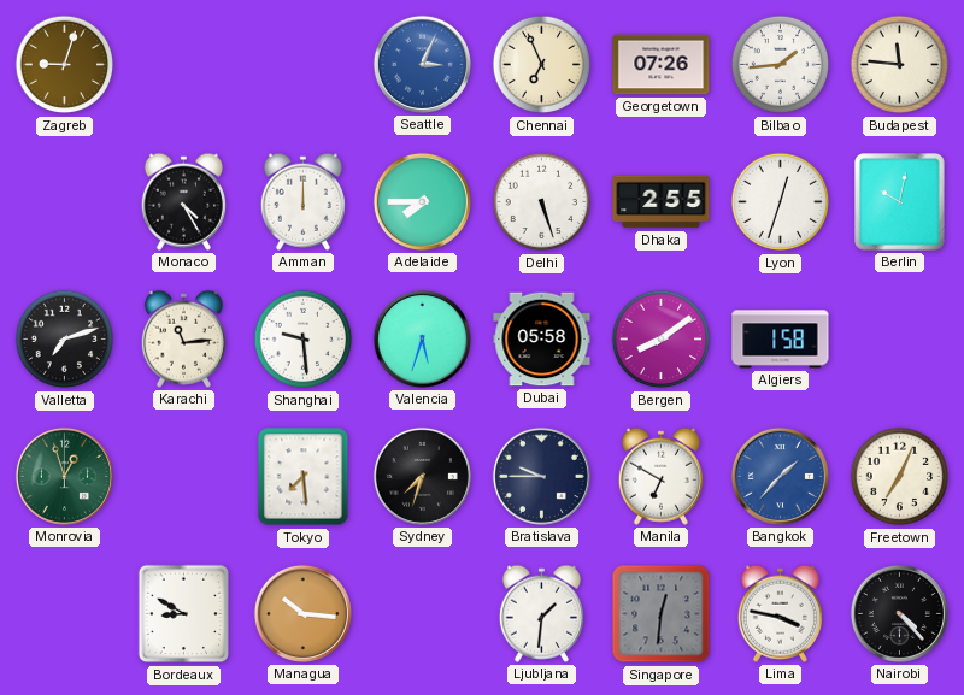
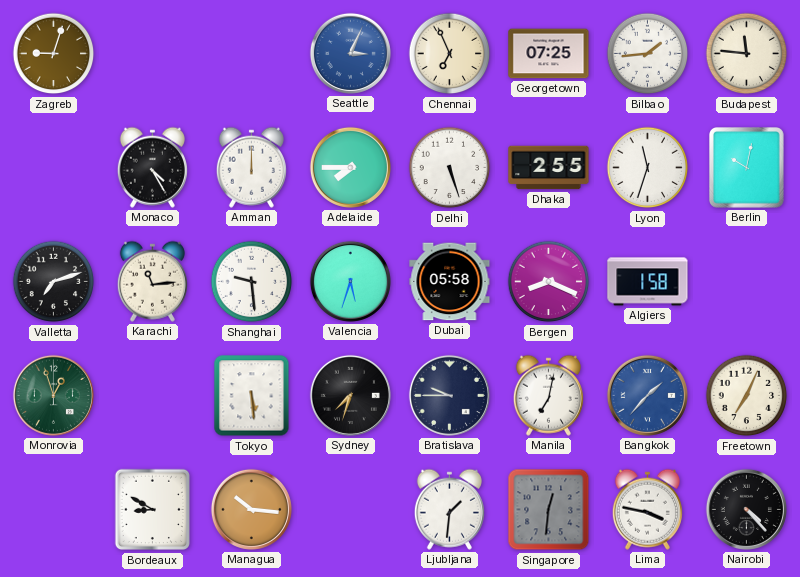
Georgetown: 07:26 -> 07:25
Lyon: 12:33 -> 11:33
Bergen: 8:09 -> 8:19
Tokyo: 7:29 -> 5:29
Manila: 6:50 -> 7:02
